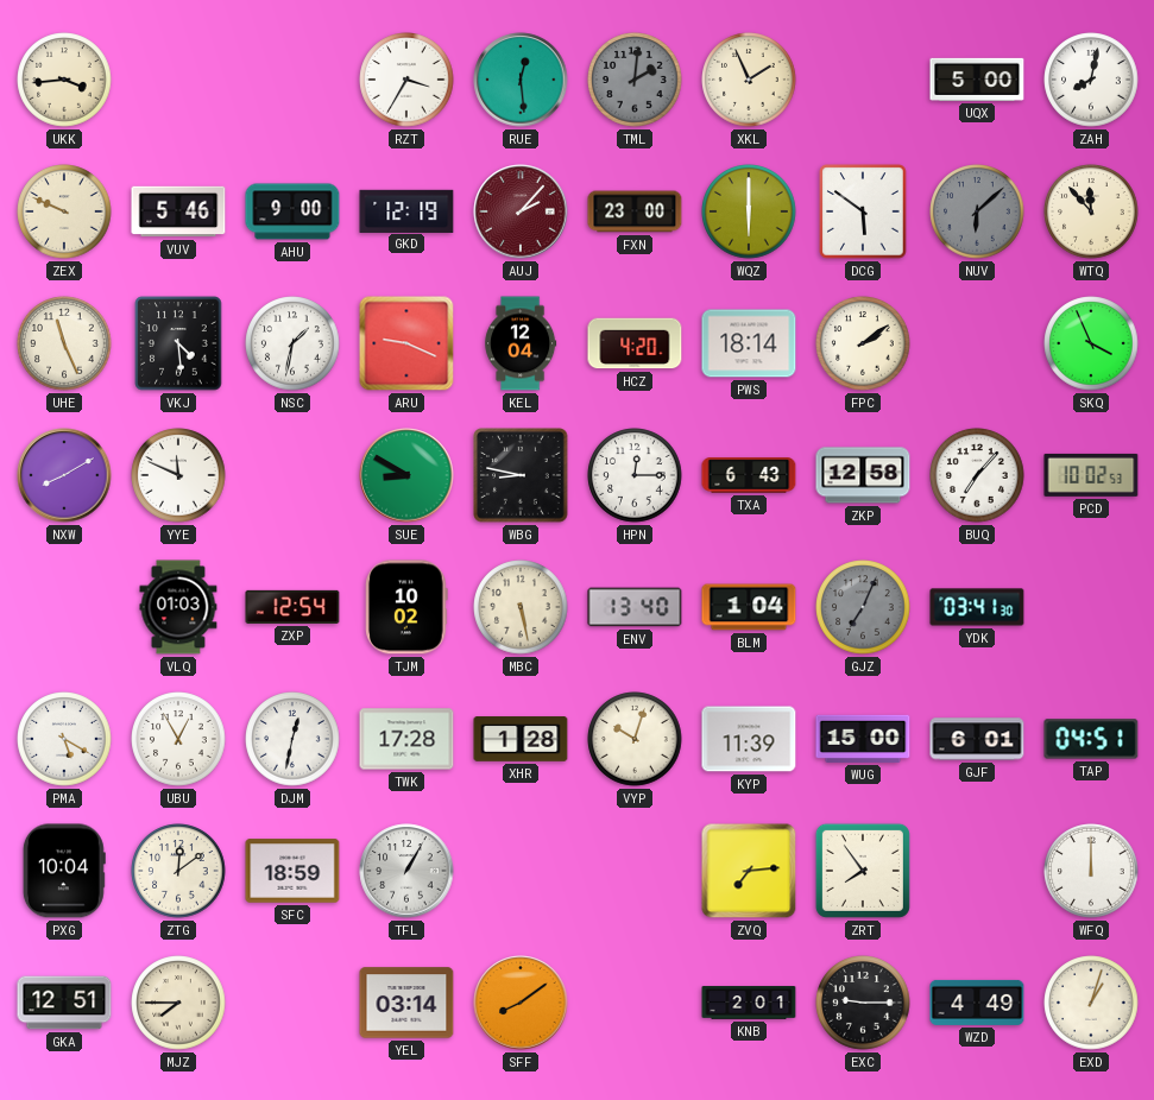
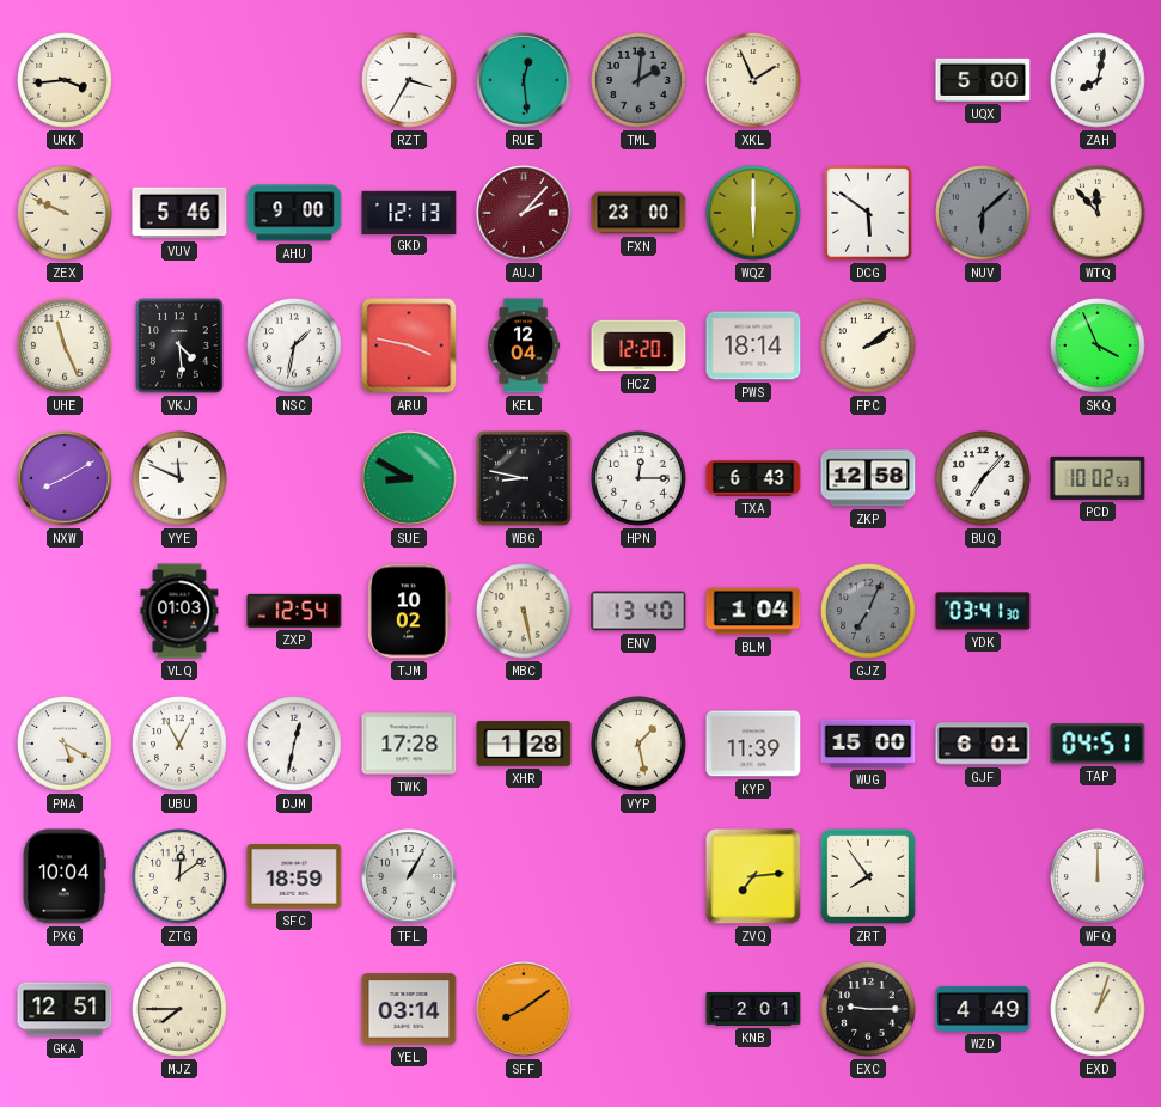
GKD: 12:19 -> 12:13
ARU: 9:19 -> 3:47
HCZ: 4:20 -> 12:20
VYP: 10:03 -> 1:28
